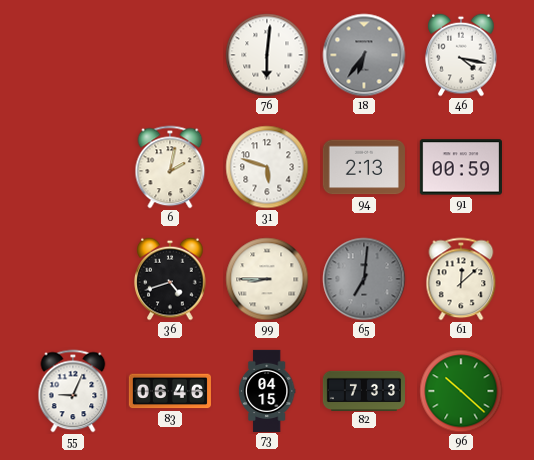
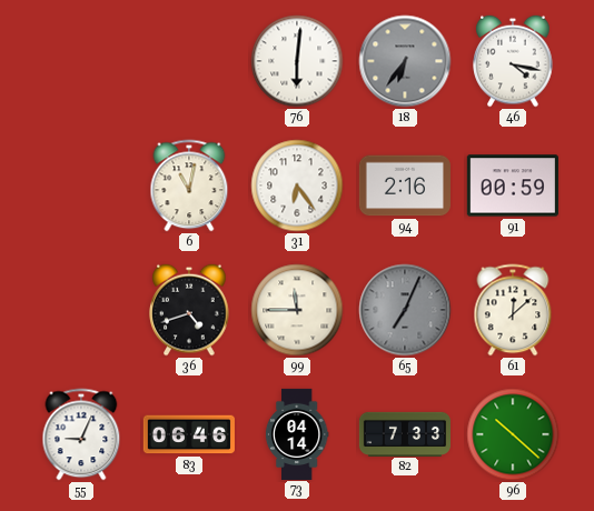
6: 2:02 -> 11:02
31: 5:48 -> 6:24
94: 2:13 -> 2:16
99: 8:45 -> 11:45
65: 7:01 -> 7:04
73: 04:15 -> 04:14
